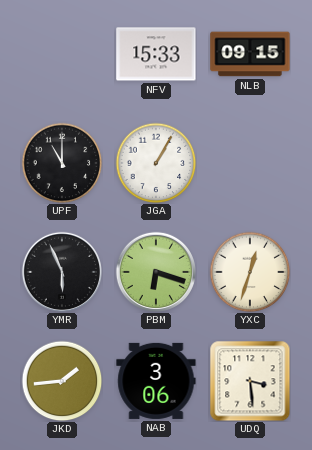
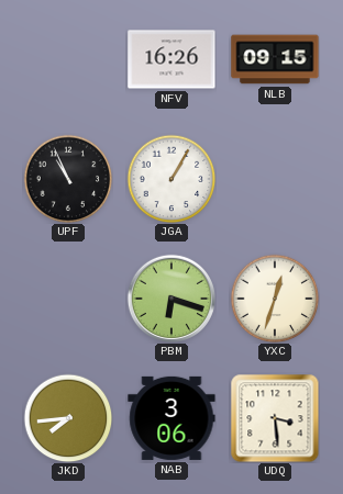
NFV: 15:33 -> 16:26
UPF: 11:00 -> 10:56
YMR: 5:56 -> none
JKD: 1:44 -> 7:44
